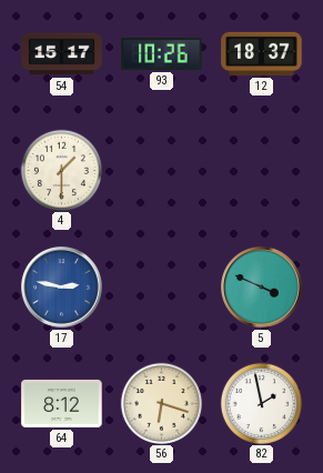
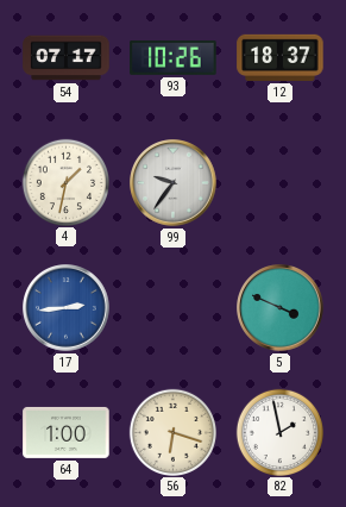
54: 15:17 -> 07:17
4: 1:30 -> 1:32
99: none -> 9:36
17: 2:47 -> 2:44
64: 8:12 -> 1:00
